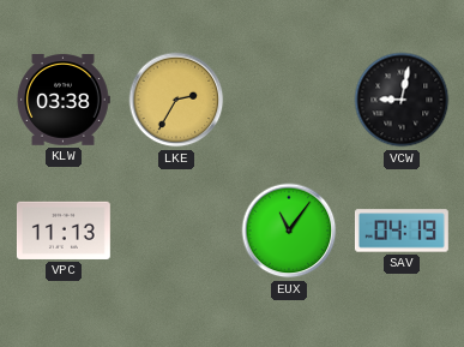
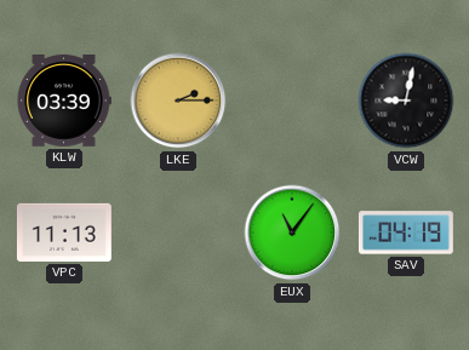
KLW: 03:38 -> 03:39
LKE: 2:35 -> 2:15
